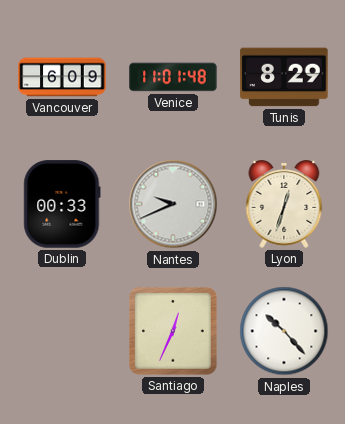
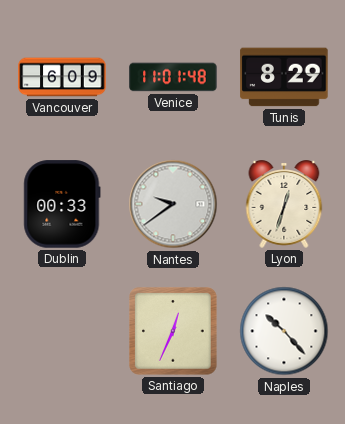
Nantes: 9:41 -> 9:39
